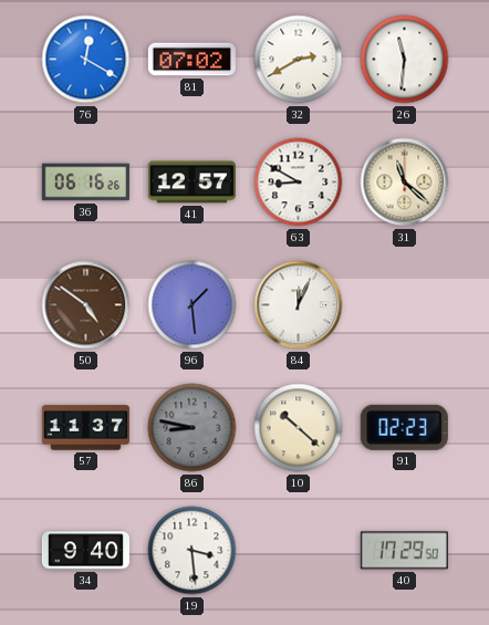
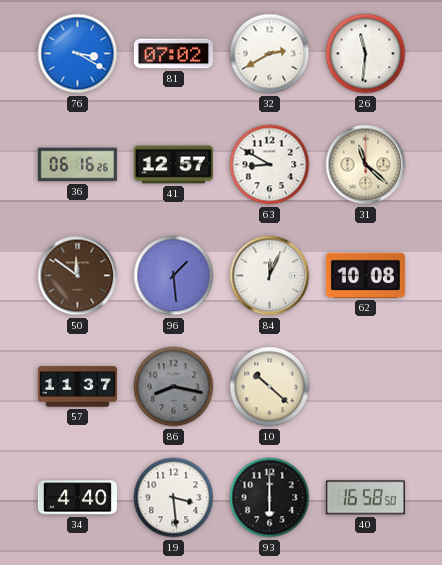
76: 12:20 -> 3:20
50: 4:51 -> 11:51
62: none -> 10:08
86: 8:47 -> 8:17
91: 02:23 -> none
34: 9:40 -> 4:40
93: none -> 6:00
40: 17:29 -> 16:58
